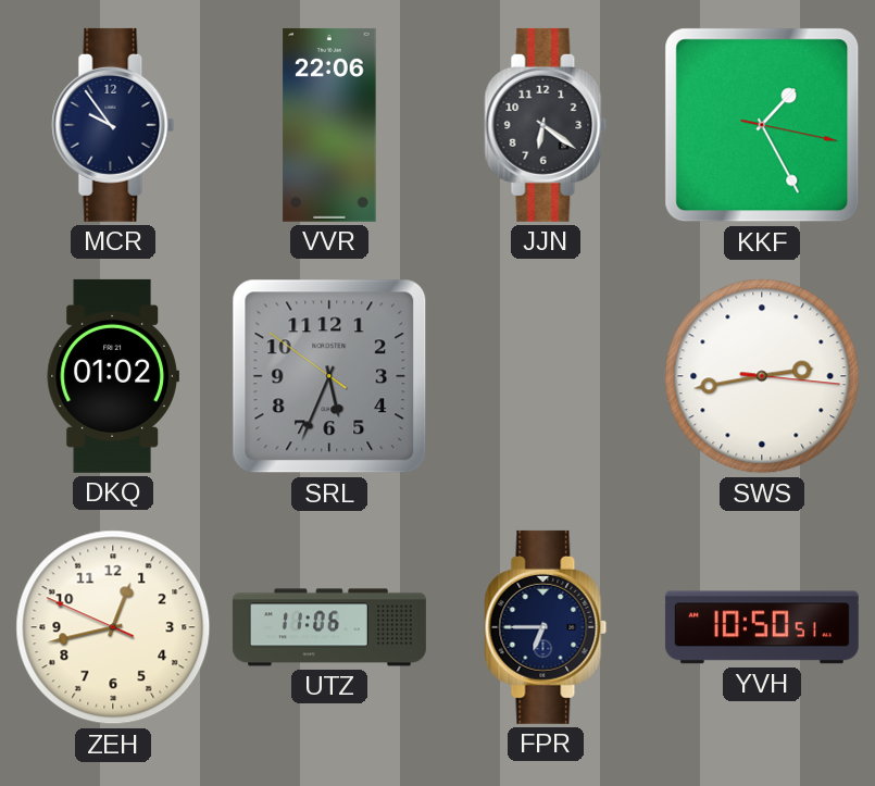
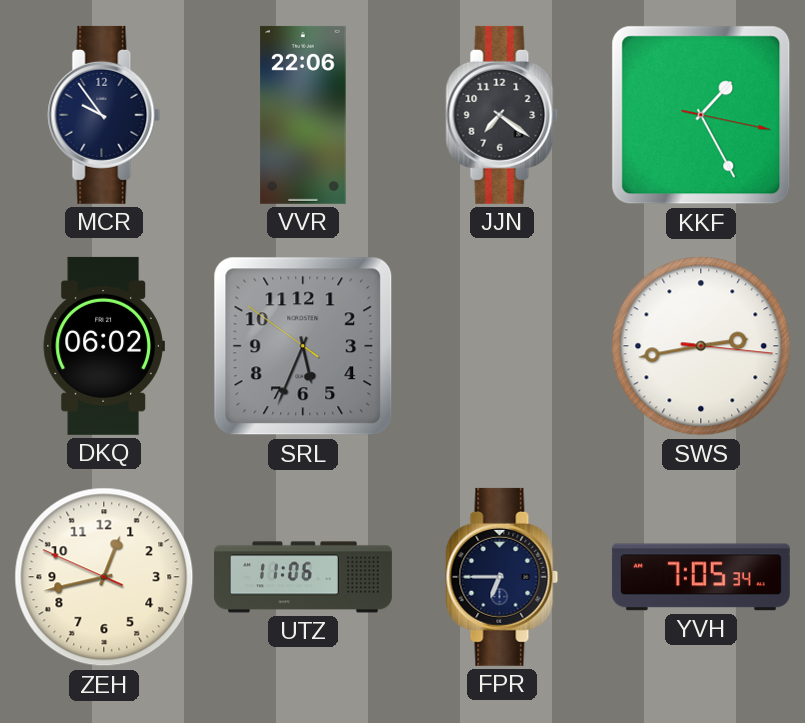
JJN: 6:21 -> 7:21
DKQ: 01:02 -> 06:02
YVH: 10:50 -> 7:05
